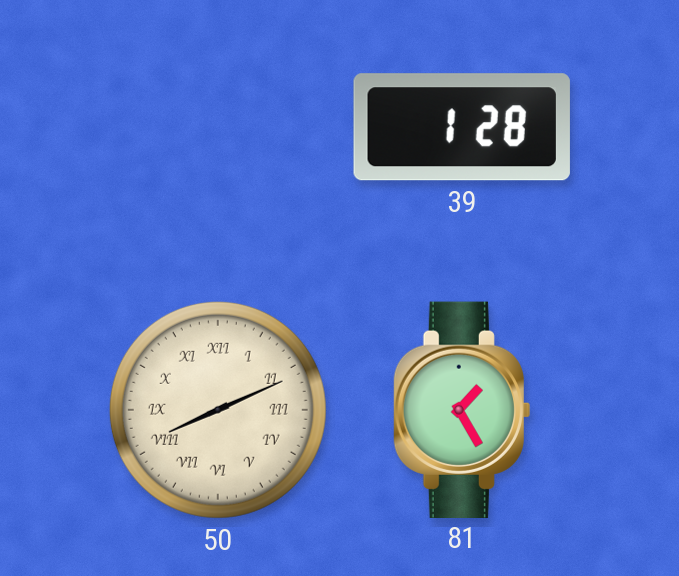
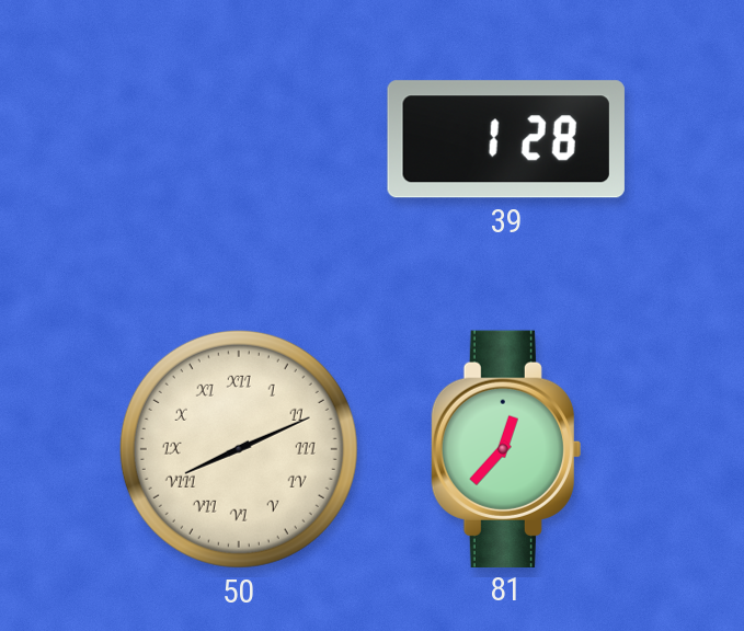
81: 1:25 -> 12:37
